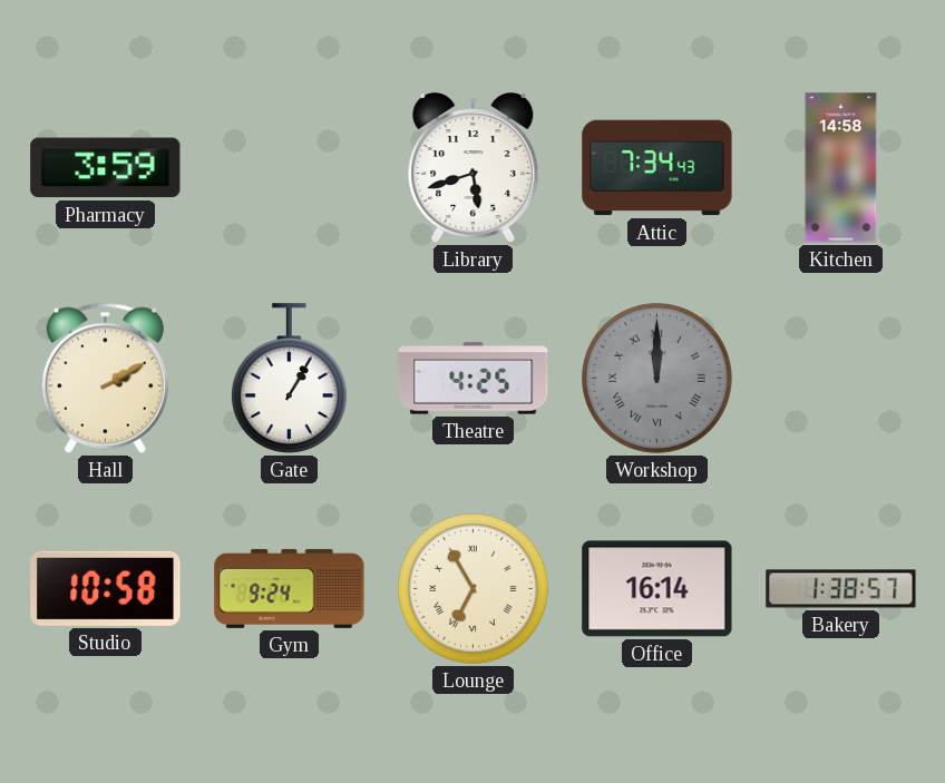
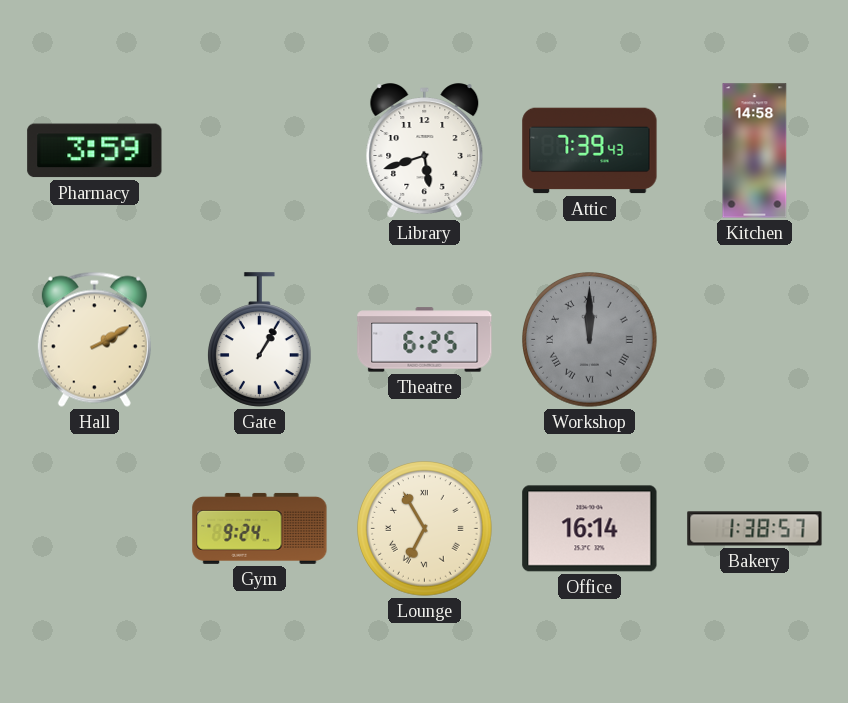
Attic: 7:34 -> 7:39
Theatre: 4:25 -> 6:25
Studio: 10:58 -> none
